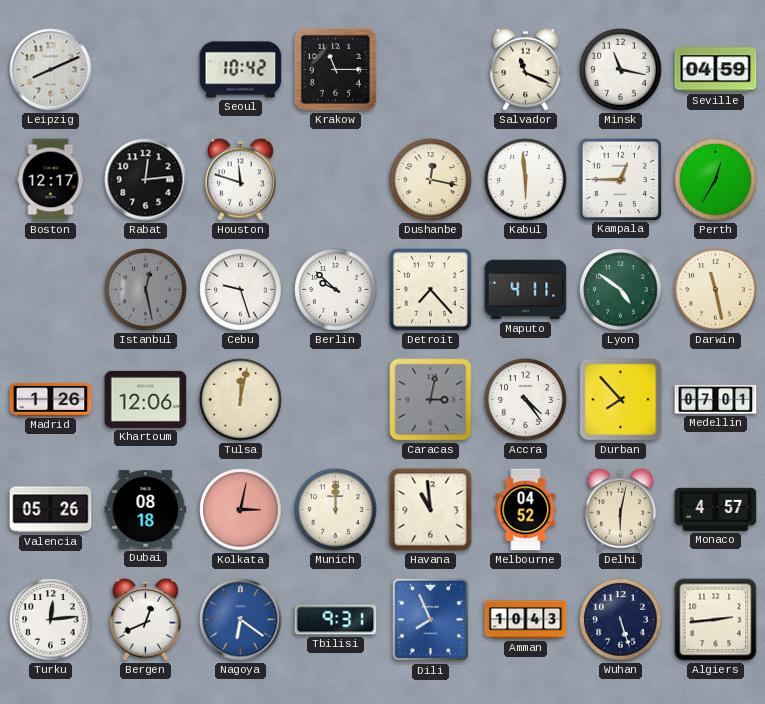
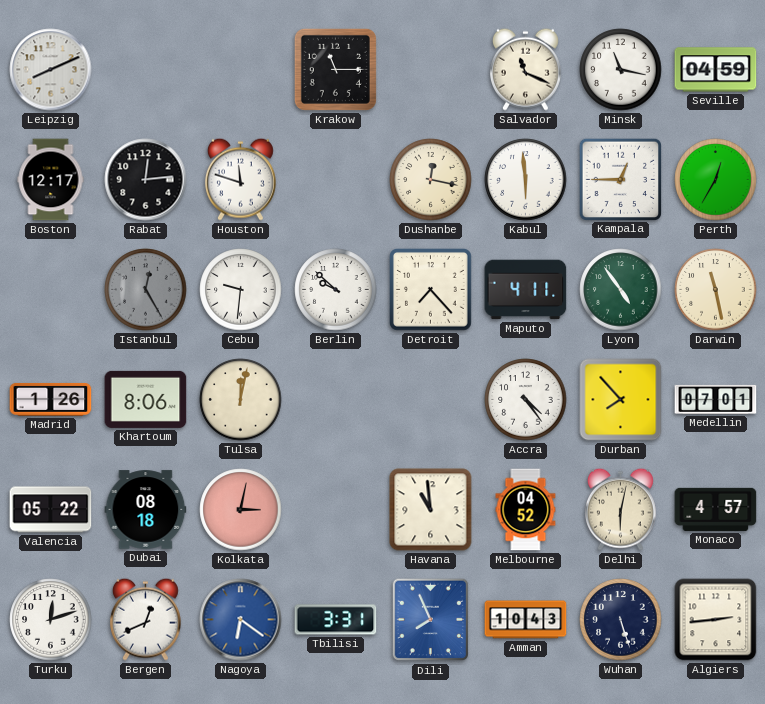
Seoul: 10:42 -> none
Istanbul: 12:28 -> 12:25
Cebu: 9:27 -> 9:31
Lyon: 4:51 -> 4:54
Khartoum: 12:06 -> 8:06
Caracas: 3:02 -> none
Valencia: 05:26 -> 05:22
Munich: 12:00 -> none
Turku: 12:14 -> 12:12
Tbilisi: 9:31 -> 3:31
